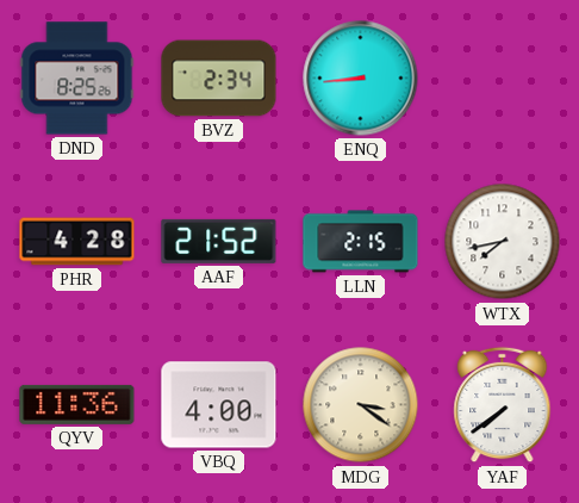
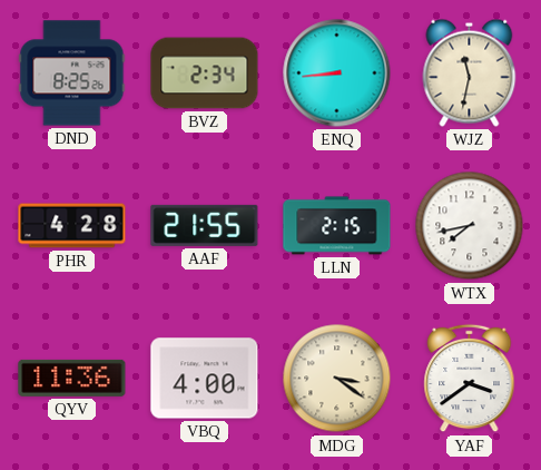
WJZ: none -> 11:32
AAF: 21:52 -> 21:55
YAF: 7:39 -> 3:39
